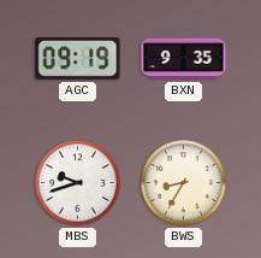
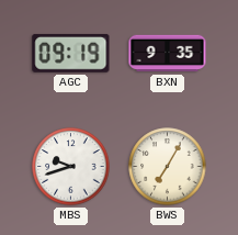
BWS: 8:35 -> 7:05
